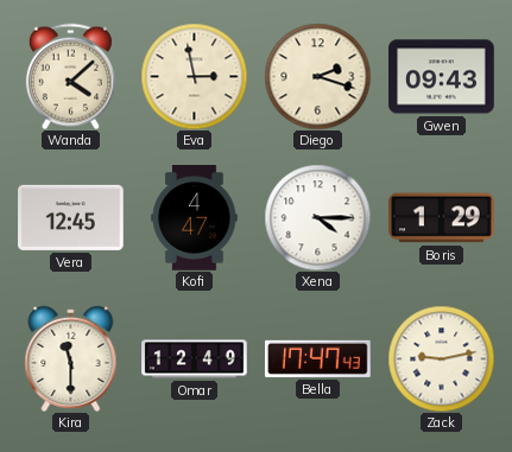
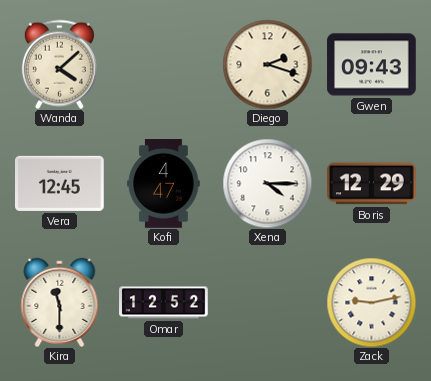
Eva: 2:58 -> none
Boris: 1:29 -> 12:29
Omar: 12:49 -> 12:52
Bella: 17:47 -> none
